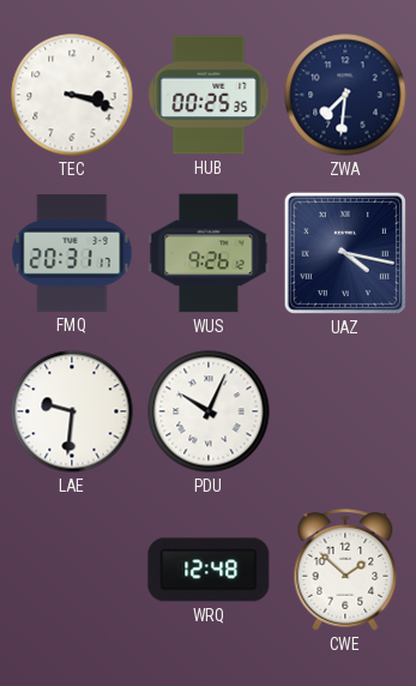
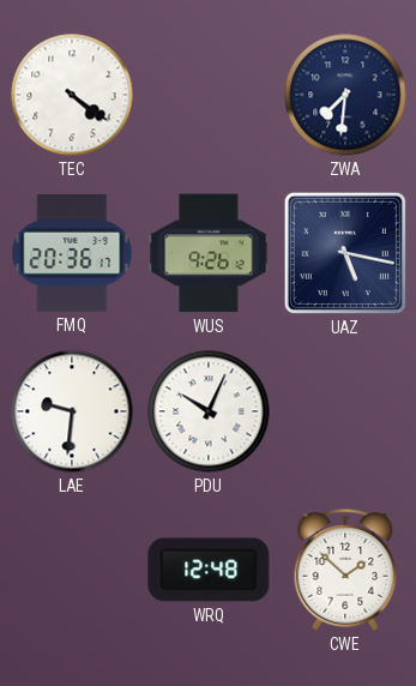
TEC: 3:18 -> 4:21
HUB: 00:25 -> none
FMQ: 20:31 -> 20:36
UAZ: 4:17 -> 5:17
